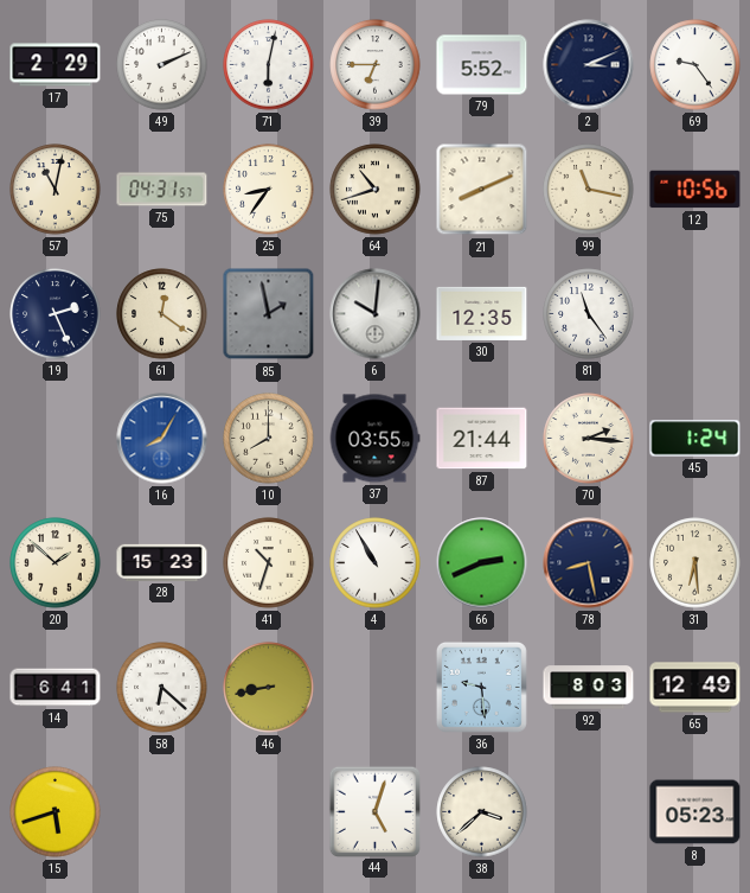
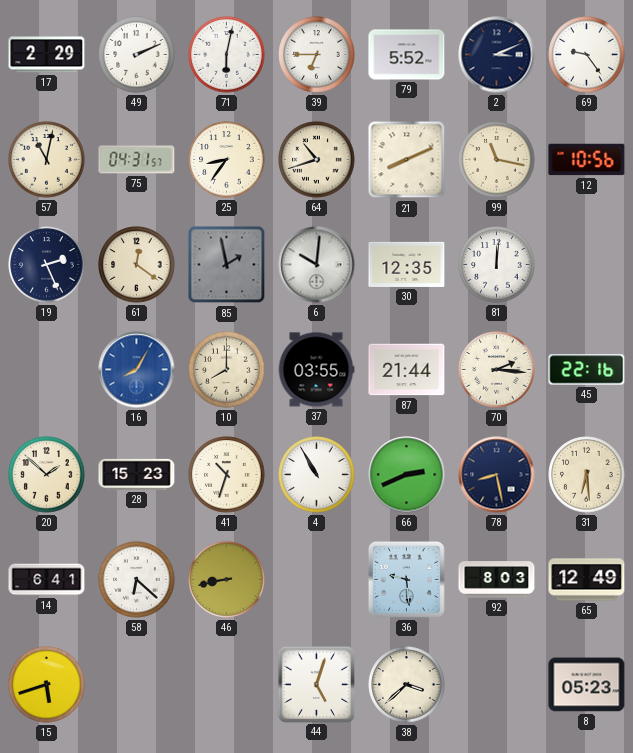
81: 11:24 -> 12:01
45: 1:24 -> 22:16
